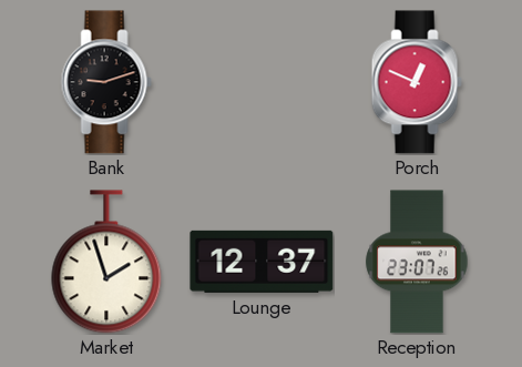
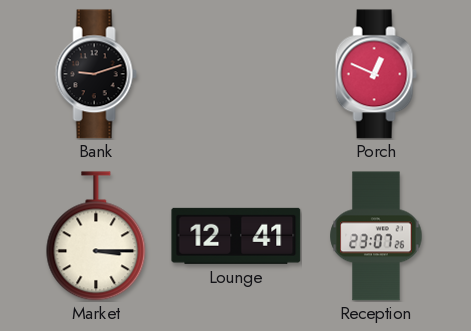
Market: 1:57 -> 3:15
Lounge: 12:37 -> 12:41
